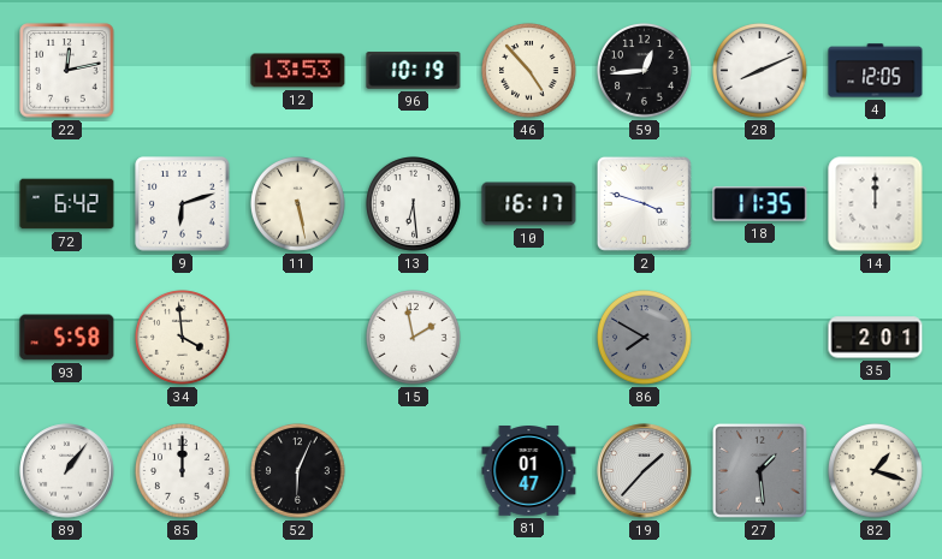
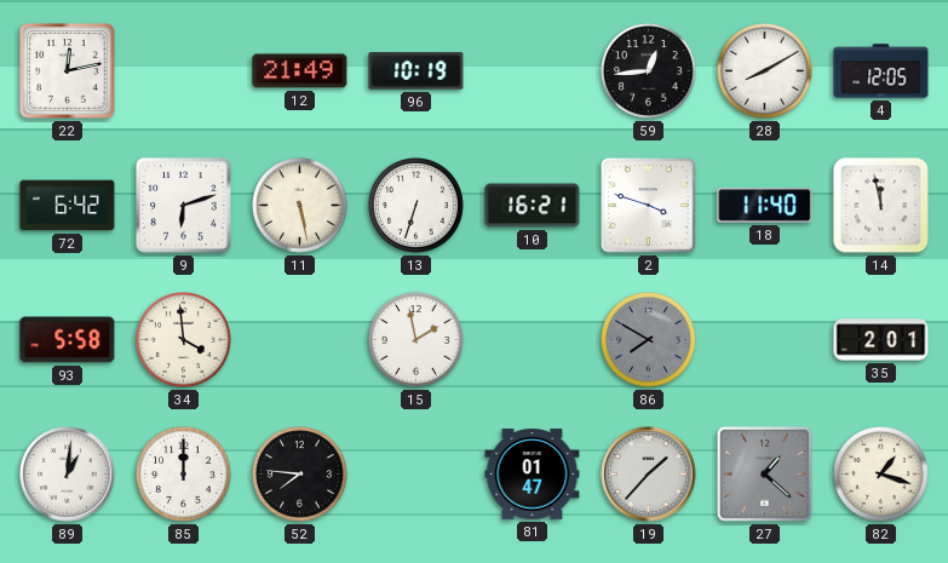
12: 13:53 -> 21:49
46: 4:53 -> none
28: 8:11 -> 8:10
13: 6:29 -> 6:33
10: 16:17 -> 16:21
18: 11:35 -> 11:40
14: 12:00 -> 11:58
89: 1:06 -> 1:01
52: 6:04 -> 7:46
27: 1:29 -> 1:22
